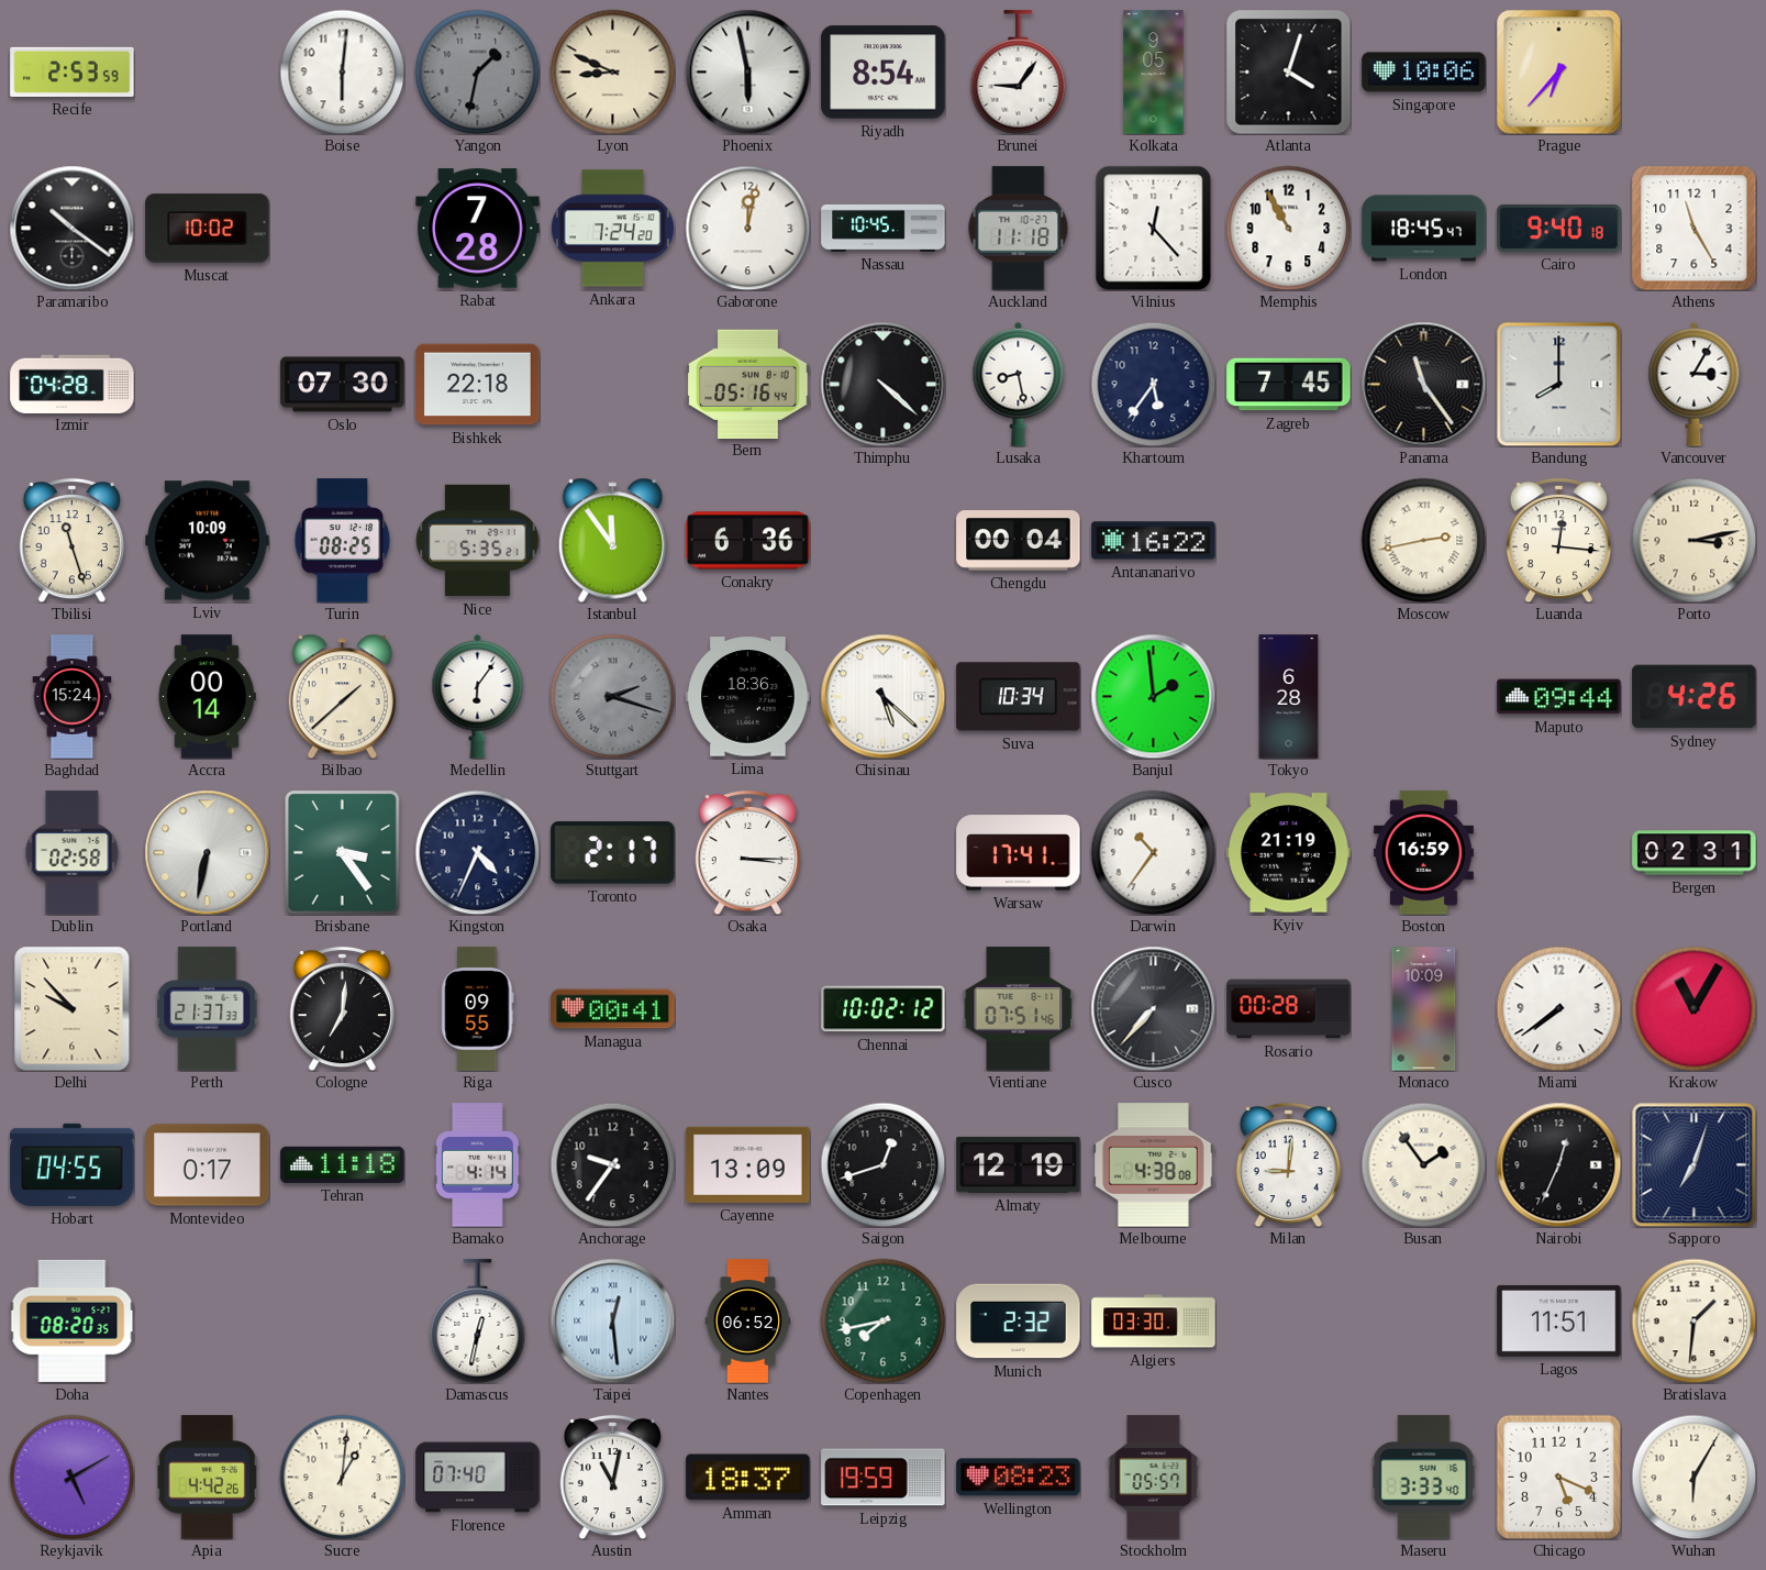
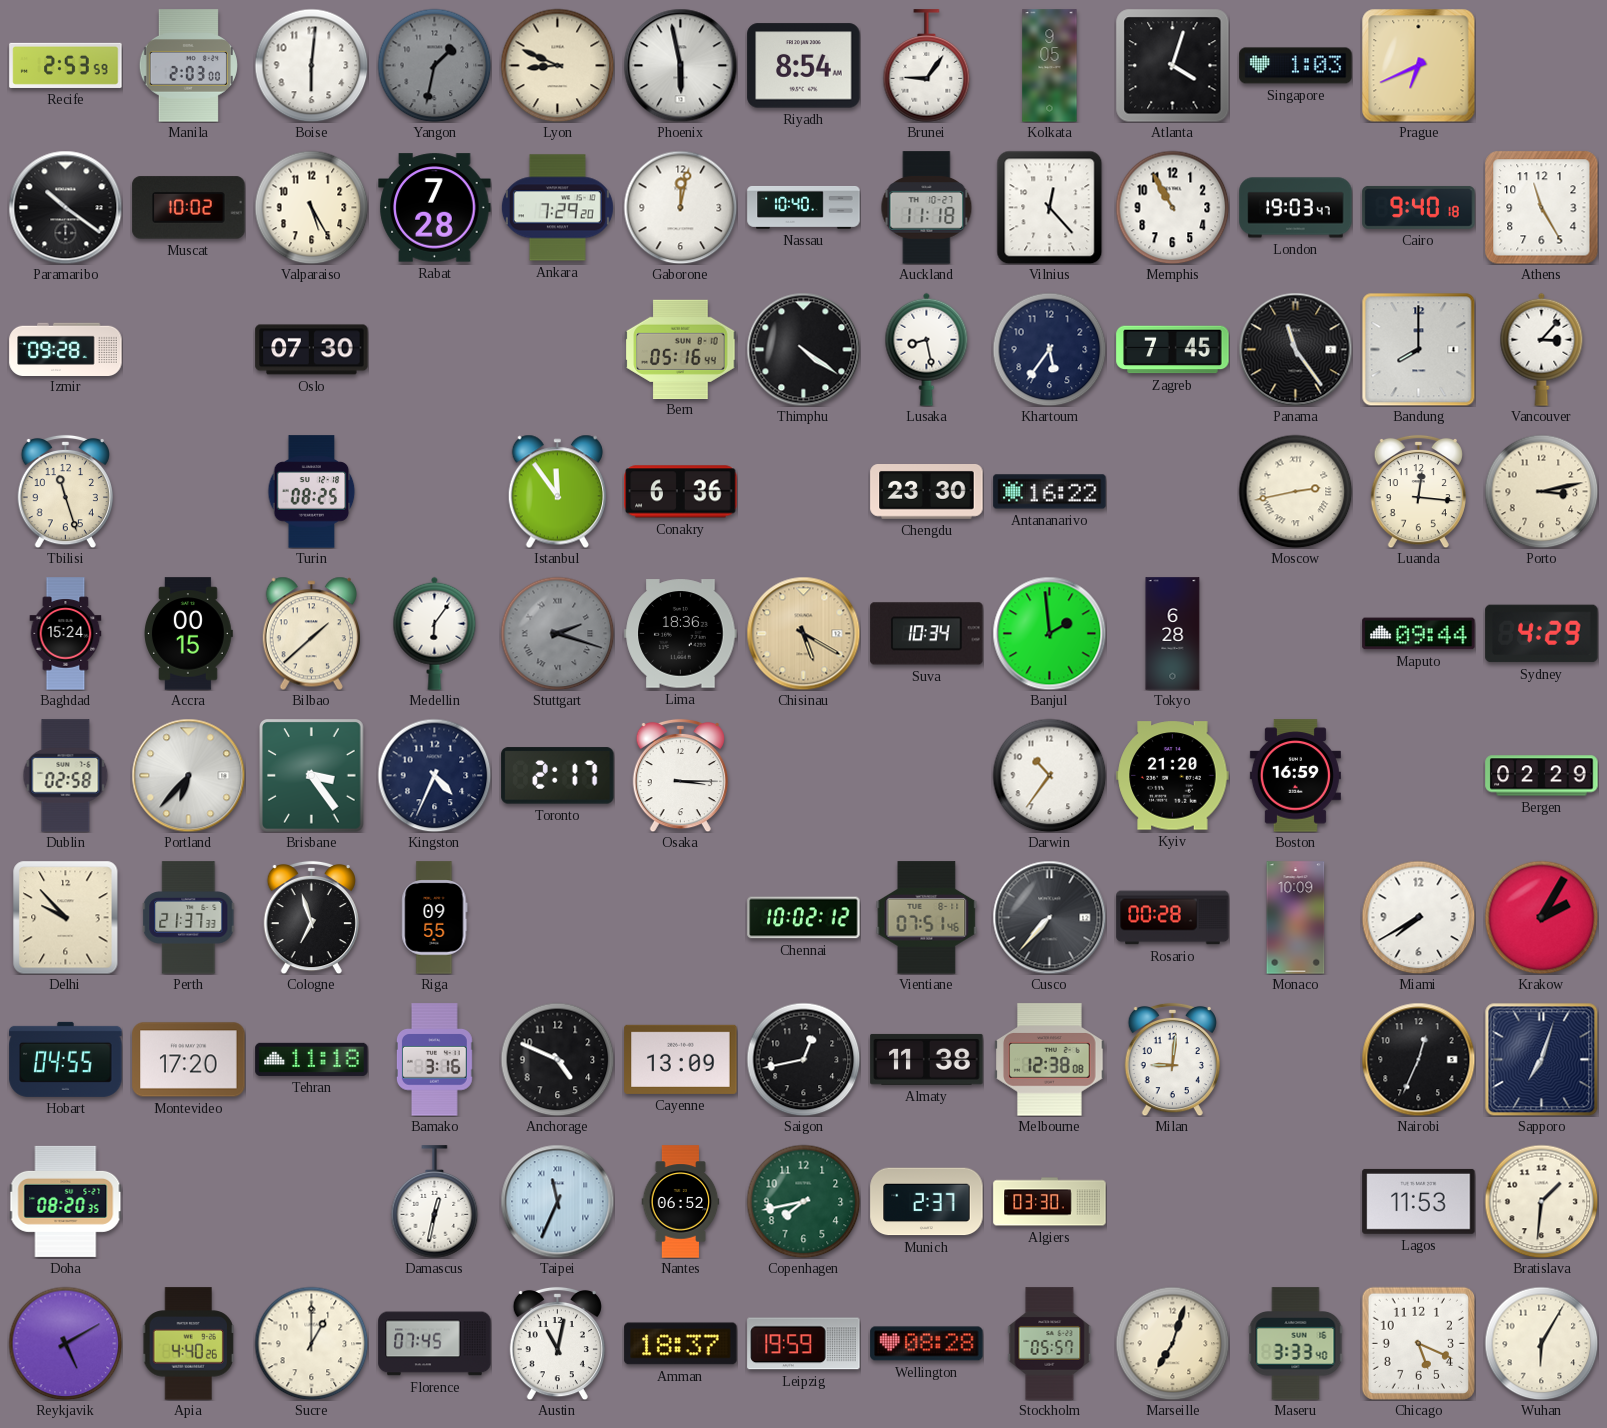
Manila: none -> 2:03
Singapore: 10:06 -> 1:03
Prague: 6:37 -> 6:41
Valparaiso: none -> 5:25
Ankara: 7:24 -> 7:29
Nassau: 10:45 -> 10:40
London: 18:45 -> 19:03
Izmir: 04:28 -> 09:28
Bishkek: 22:18 -> none
Thimphu: 4:22 -> 4:21
Vancouver: 3:05 -> 3:07
Lviv: 10:09 -> none
Nice: 5:35 -> none
Chengdu: 00:04 -> 23:30
Accra: 00:14 -> 00:15
Chisinau: 5:22 -> 5:20
Chisinau dial: white -> champagne
Sydney: 4:26 -> 4:29
Portland: 6:32 -> 6:37
Warsaw: 17:41 -> none
Kyiv: 21:19 -> 21:20
Bergen: 02:31 -> 02:29
Cologne: 7:01 -> 6:57
Managua: 00:41 -> none
Miami: 7:39 -> 7:40
Krakow: 11:05 -> 2:05
Montevideo: 0:17 -> 17:20
Bamako: 4:14 -> 3:16
Anchorage: 9:36 -> 4:49
Saigon: 12:42 -> 12:43
Almaty: 12:19 -> 11:38
Melbourne: 4:38 -> 12:38
Busan: 1:54 -> none
Taipei: 12:29 -> 11:34
Munich: 2:32 -> 2:37
Lagos: 11:51 -> 11:53
Apia: 4:42 -> 4:40
Sucre: 1:01 -> 1:00
Florence: 07:40 -> 07:45
Wellington: 08:23 -> 08:28
Marseille: none -> 7:03
